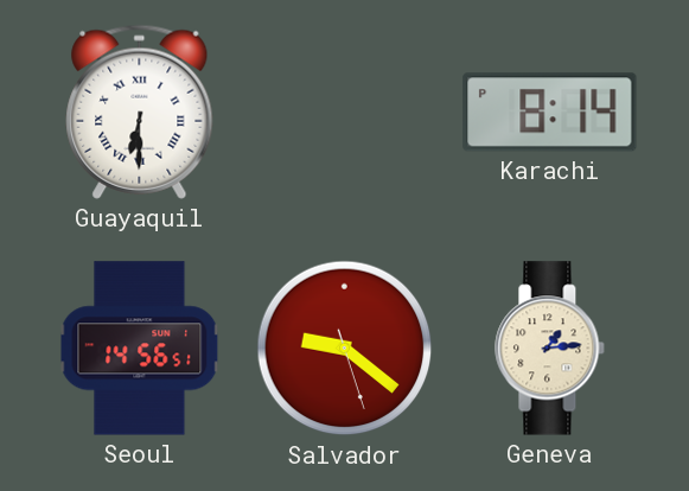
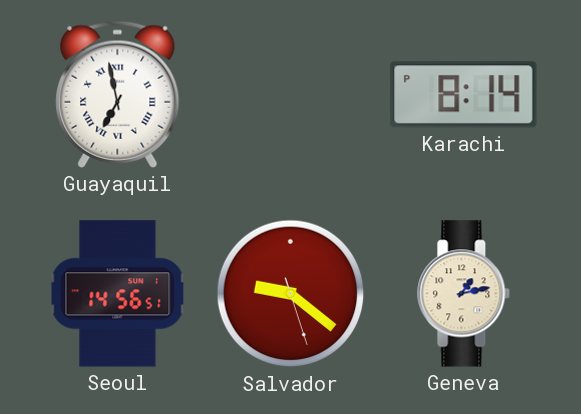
Guayaquil: 6:30 -> 6:58
Geneva: 1:14 -> 1:13
